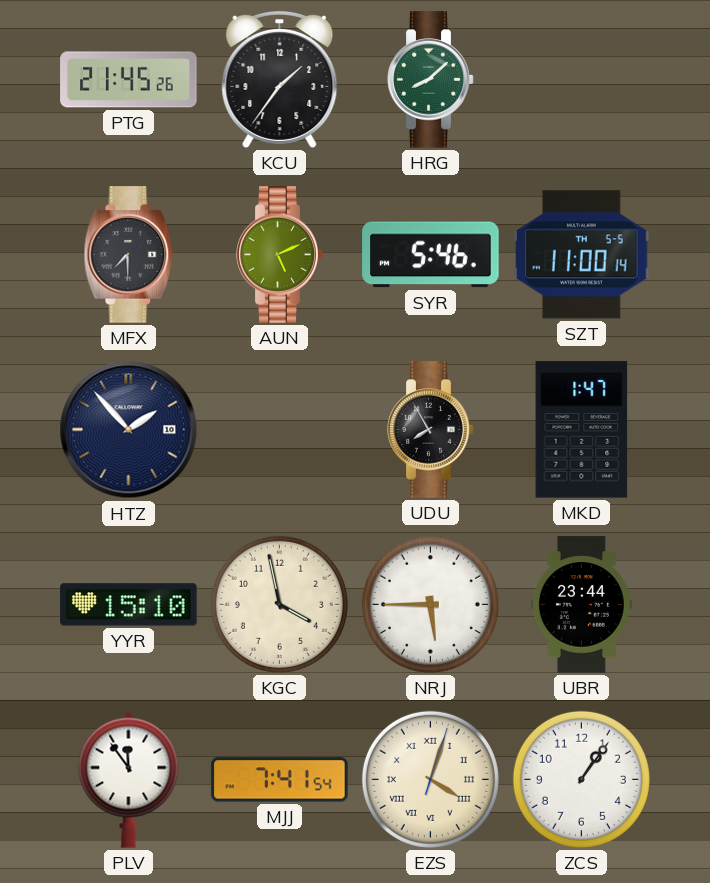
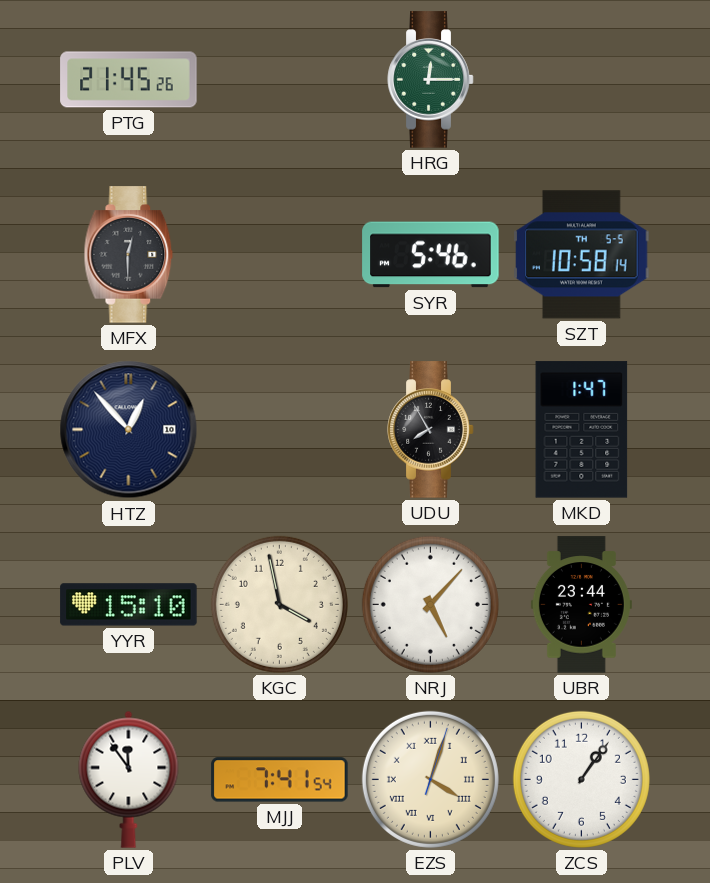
KCU: 1:36 -> none
HRG: 8:08 -> 12:15
MFX: 7:30 -> 12:30
AUN: 5:11 -> none
SZT: 11:00 -> 10:58
HTZ: 1:53 -> 12:53
NRJ: 5:45 -> 5:07
